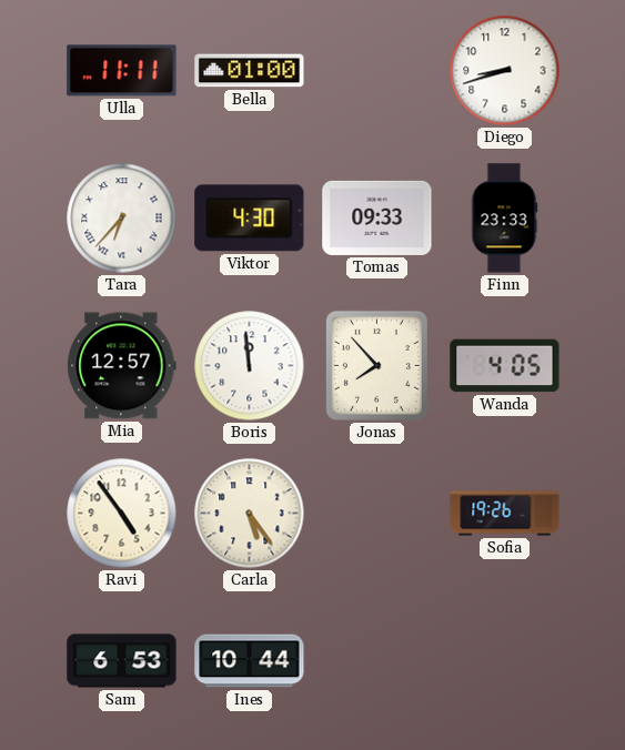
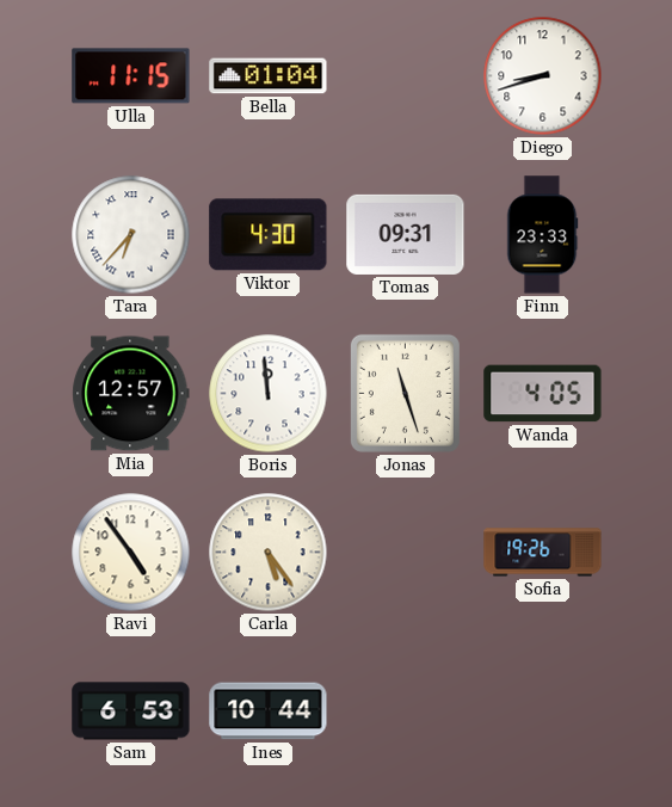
Ulla: 11:11 -> 11:15
Bella: 01:00 -> 01:04
Tomas: 09:33 -> 09:31
Jonas: 7:53 -> 11:27
